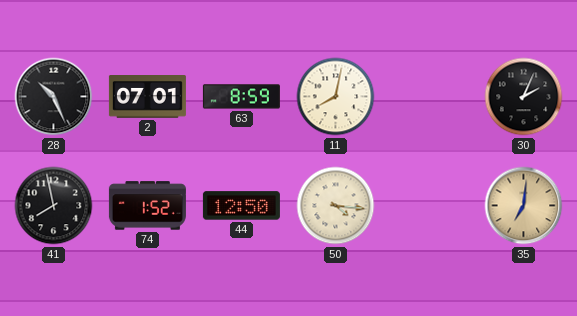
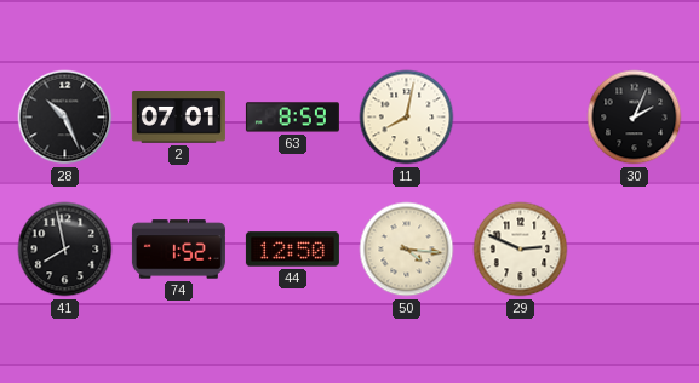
29: none -> 2:49
35: 7:01 -> none
